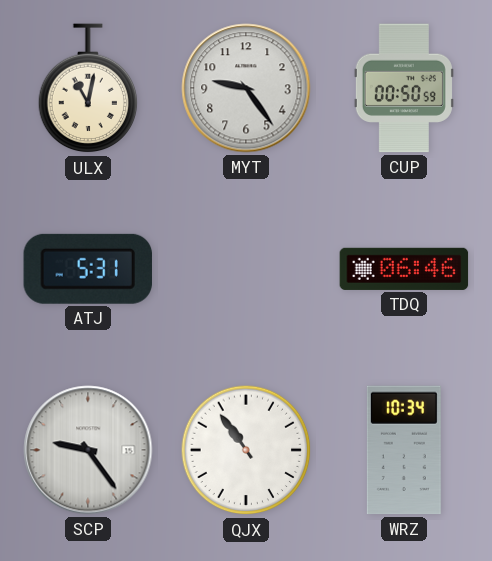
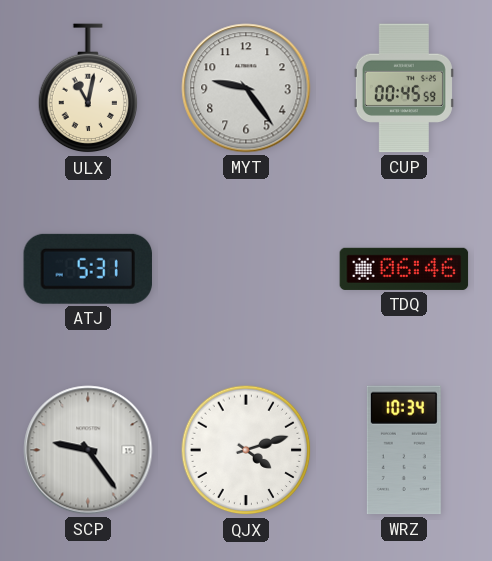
CUP: 00:50 -> 00:45
QJX: 10:54 -> 4:12
